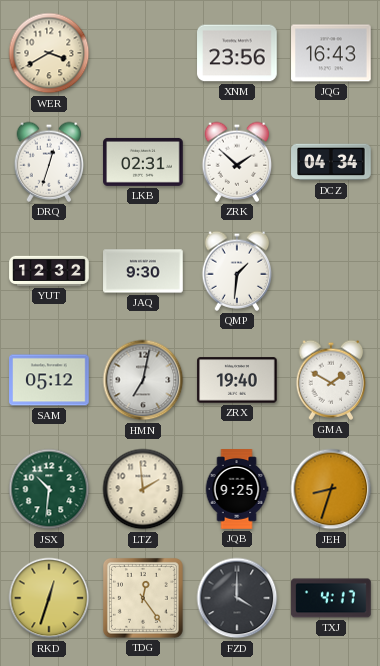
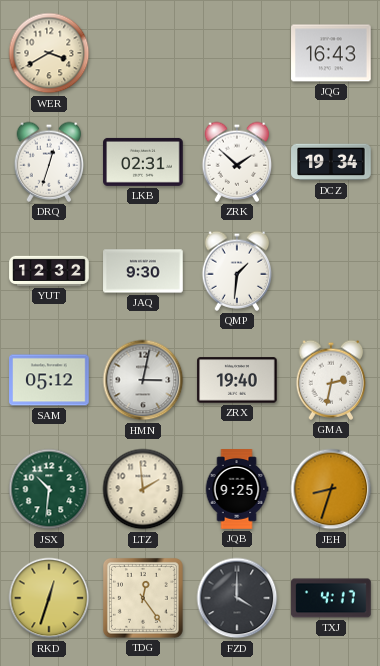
XNM: 23:56 -> none
DCZ: 04:34 -> 19:34
HMN: 7:02 -> 3:02
GMA: 1:50 -> 2:32
